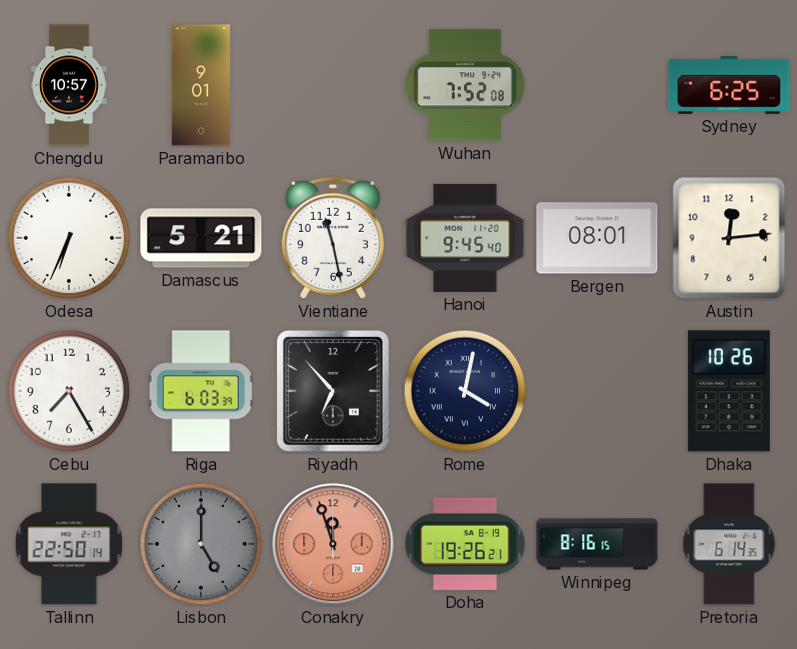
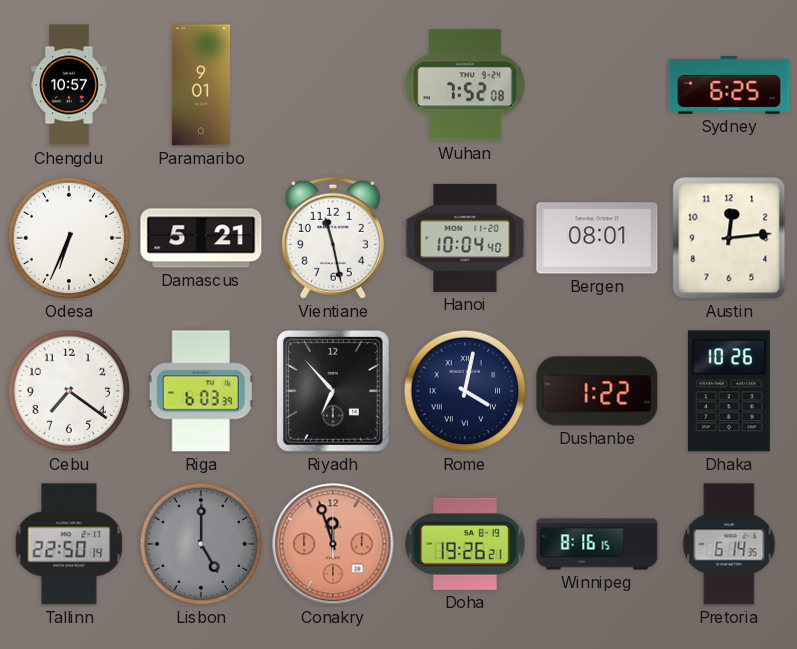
Hanoi: 9:45 -> 10:04
Cebu: 7:25 -> 7:21
Dushanbe: none -> 1:22
